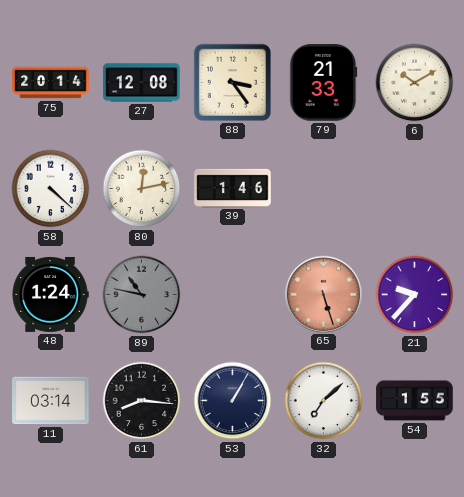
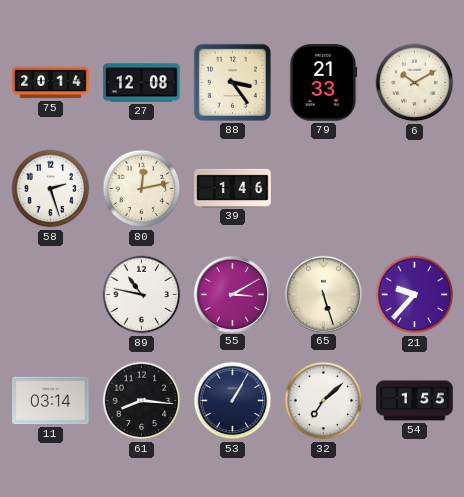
58: 4:22 -> 2:27
48: 1:24 -> none
89 dial: grey -> white
55: none -> 3:10
65 dial: salmon -> cream
